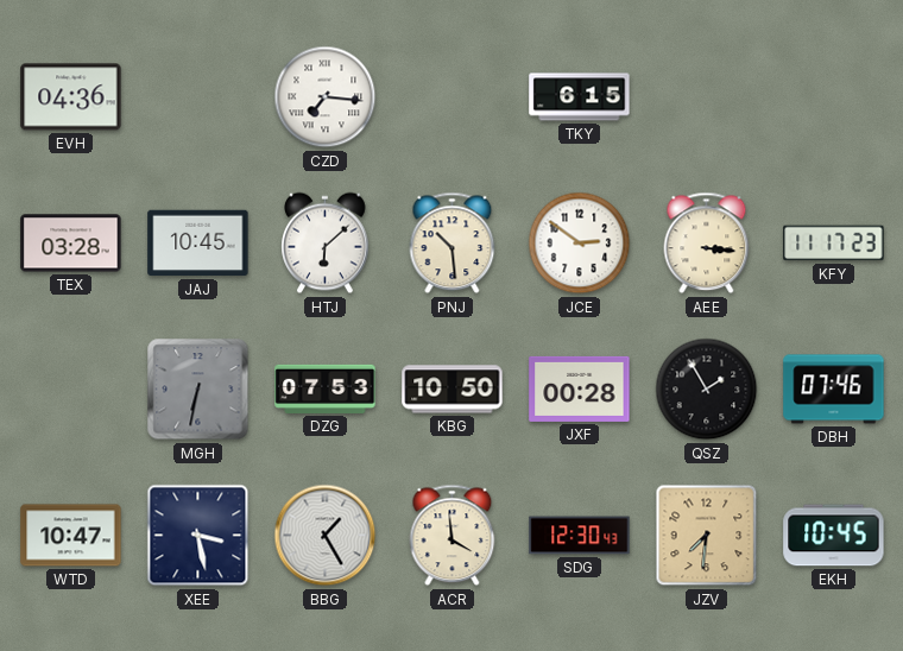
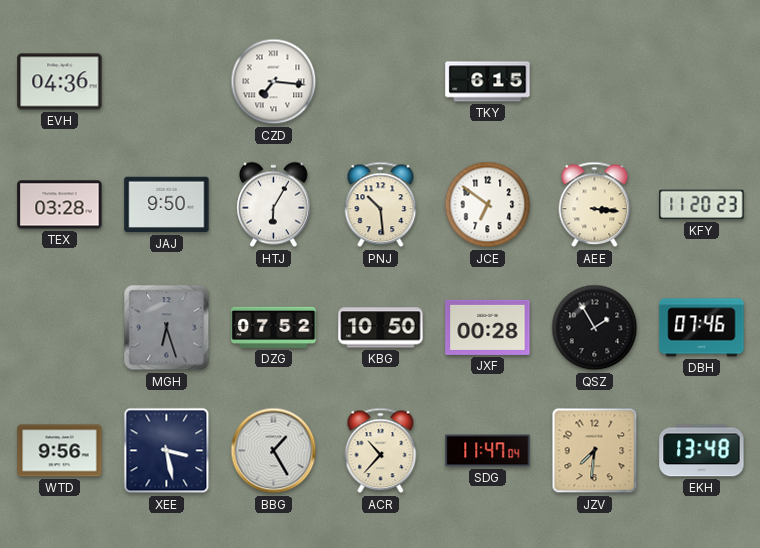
JAJ: 10:45 -> 9:50
HTJ: 6:08 -> 6:05
JCE: 2:51 -> 6:51
KFY: 11:17 -> 11:20
MGH: 6:32 -> 6:27
DZG: 07:53 -> 07:52
WTD: 10:47 -> 9:56
ACR: 3:59 -> 10:37
SDG: 12:30 -> 11:47
EKH: 10:45 -> 13:48
